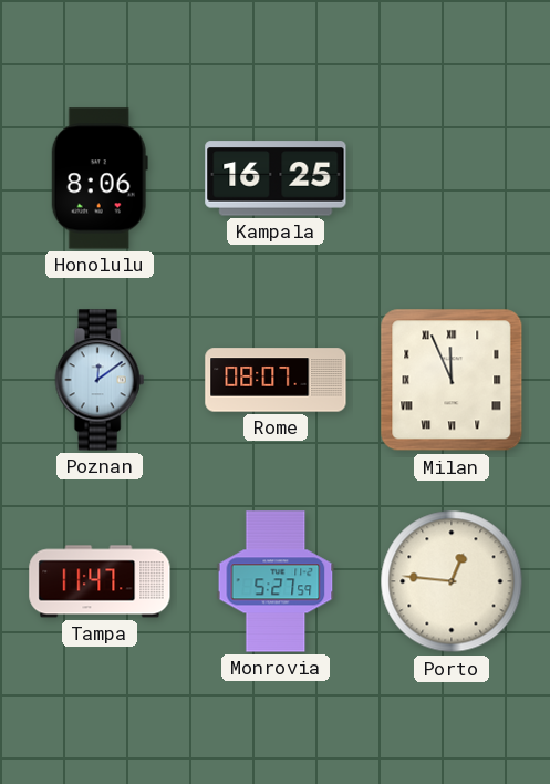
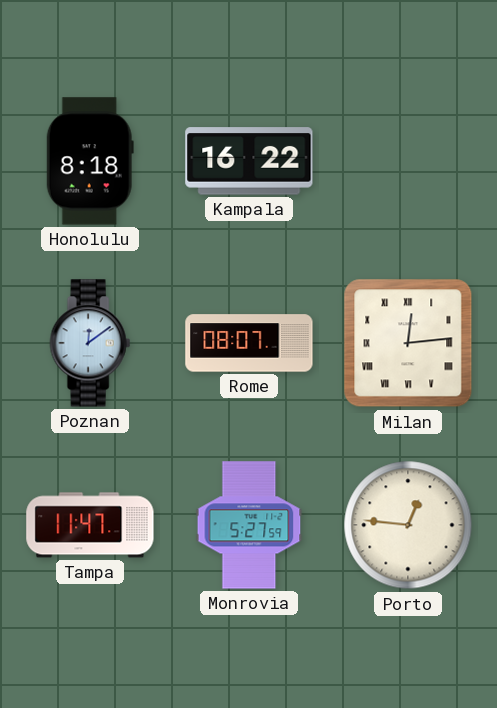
Honolulu: 8:06 -> 8:18
Kampala: 16:25 -> 16:22
Milan: 11:56 -> 12:14
